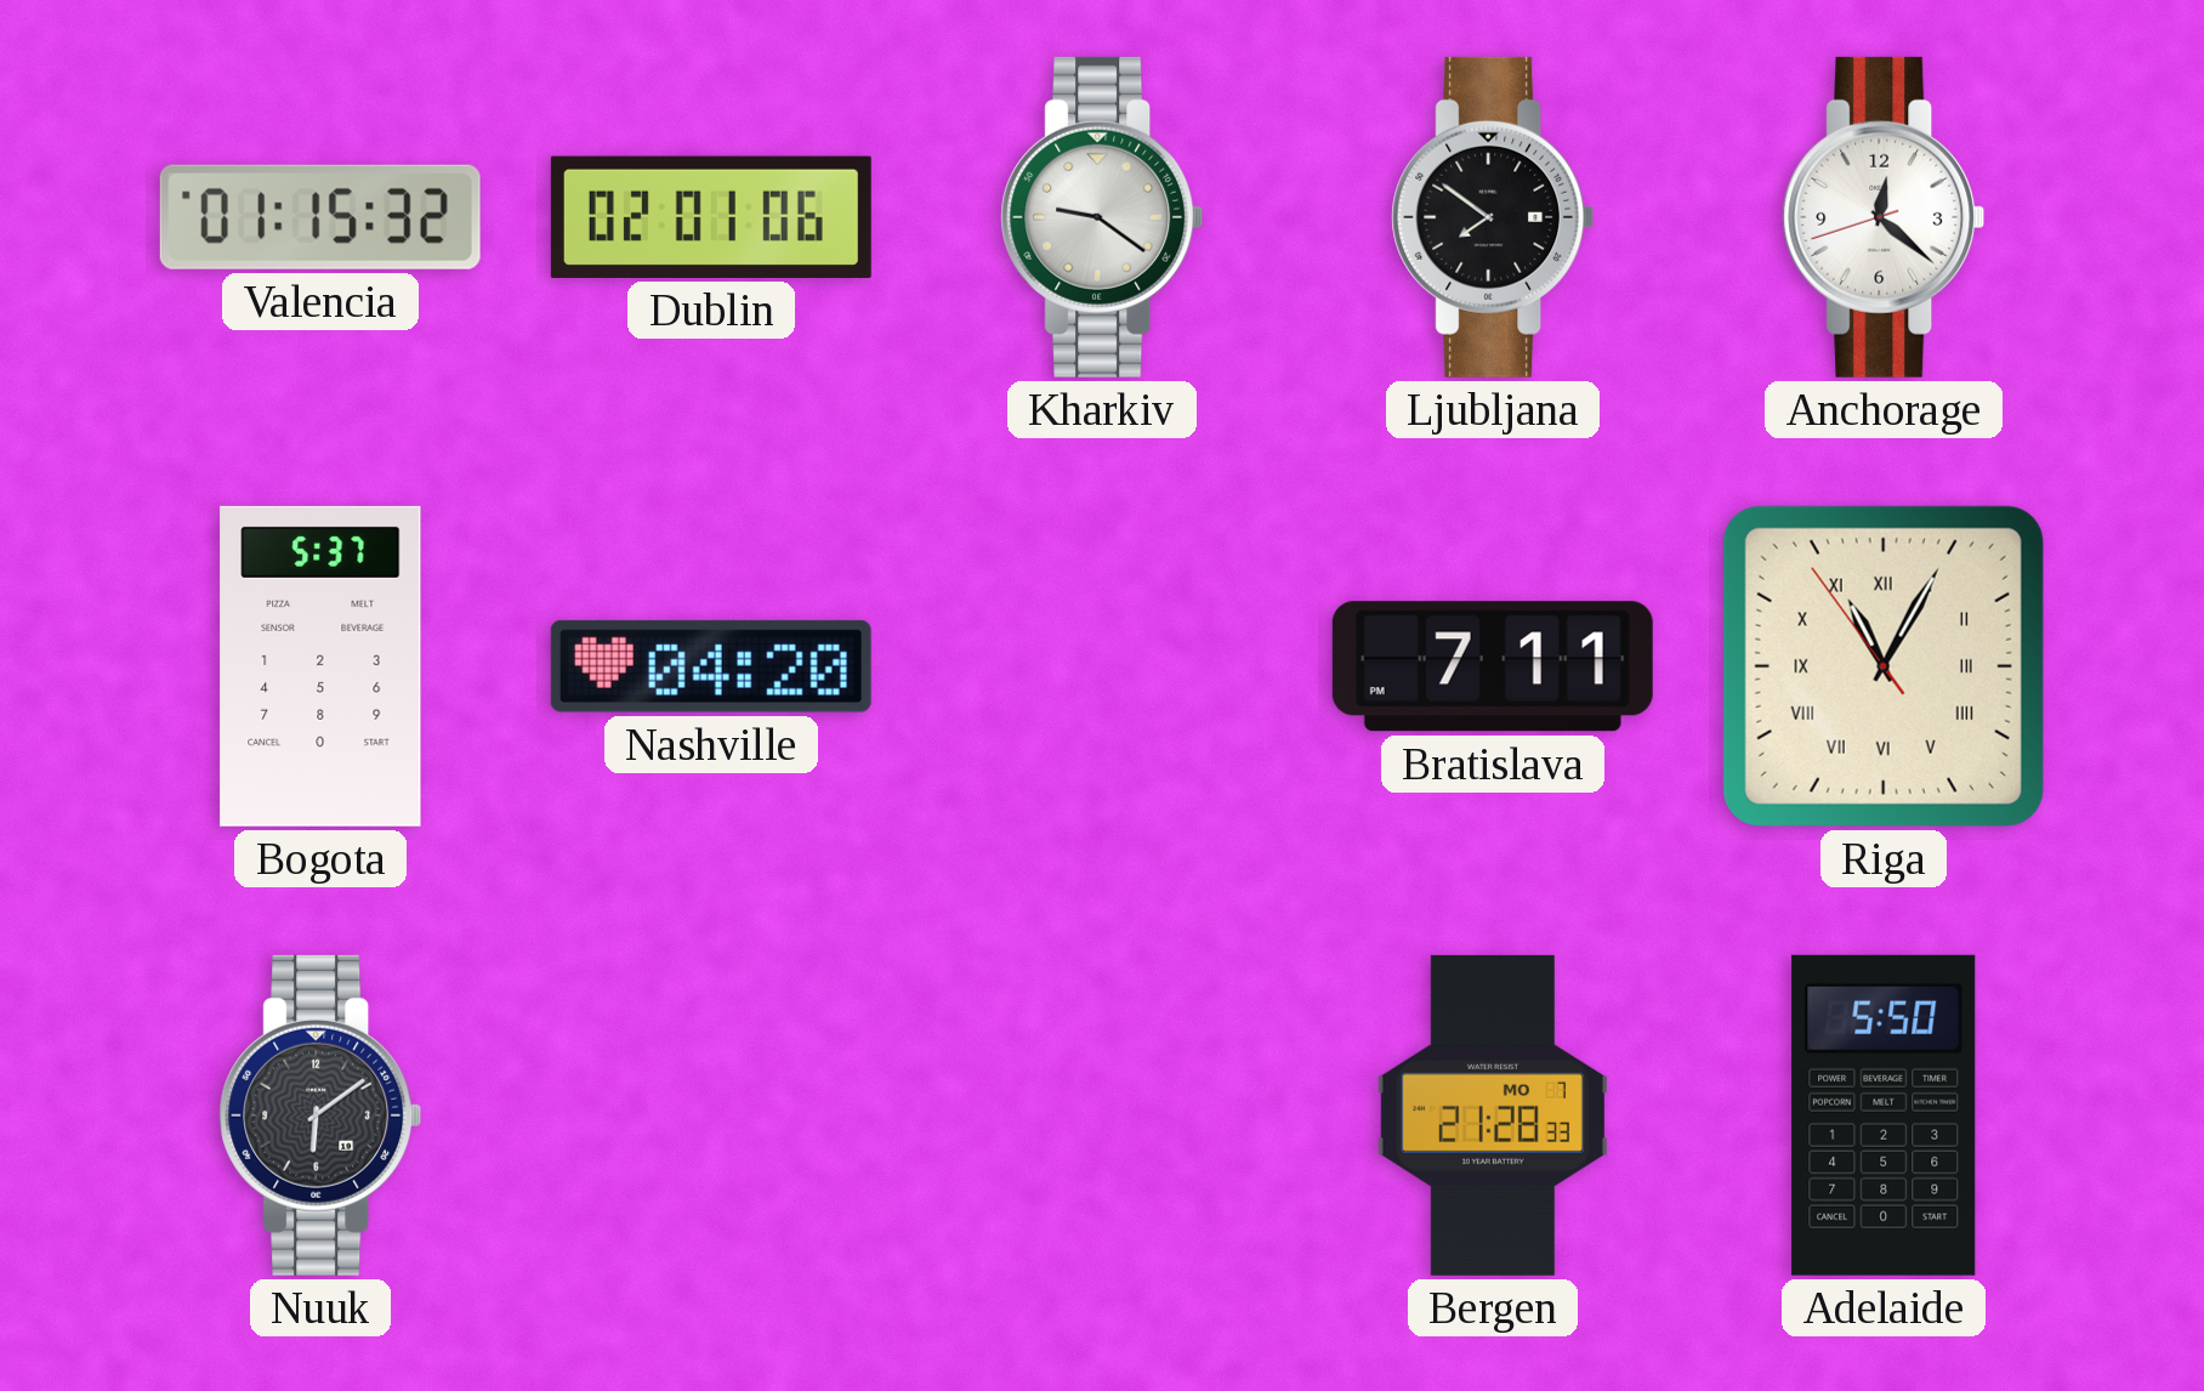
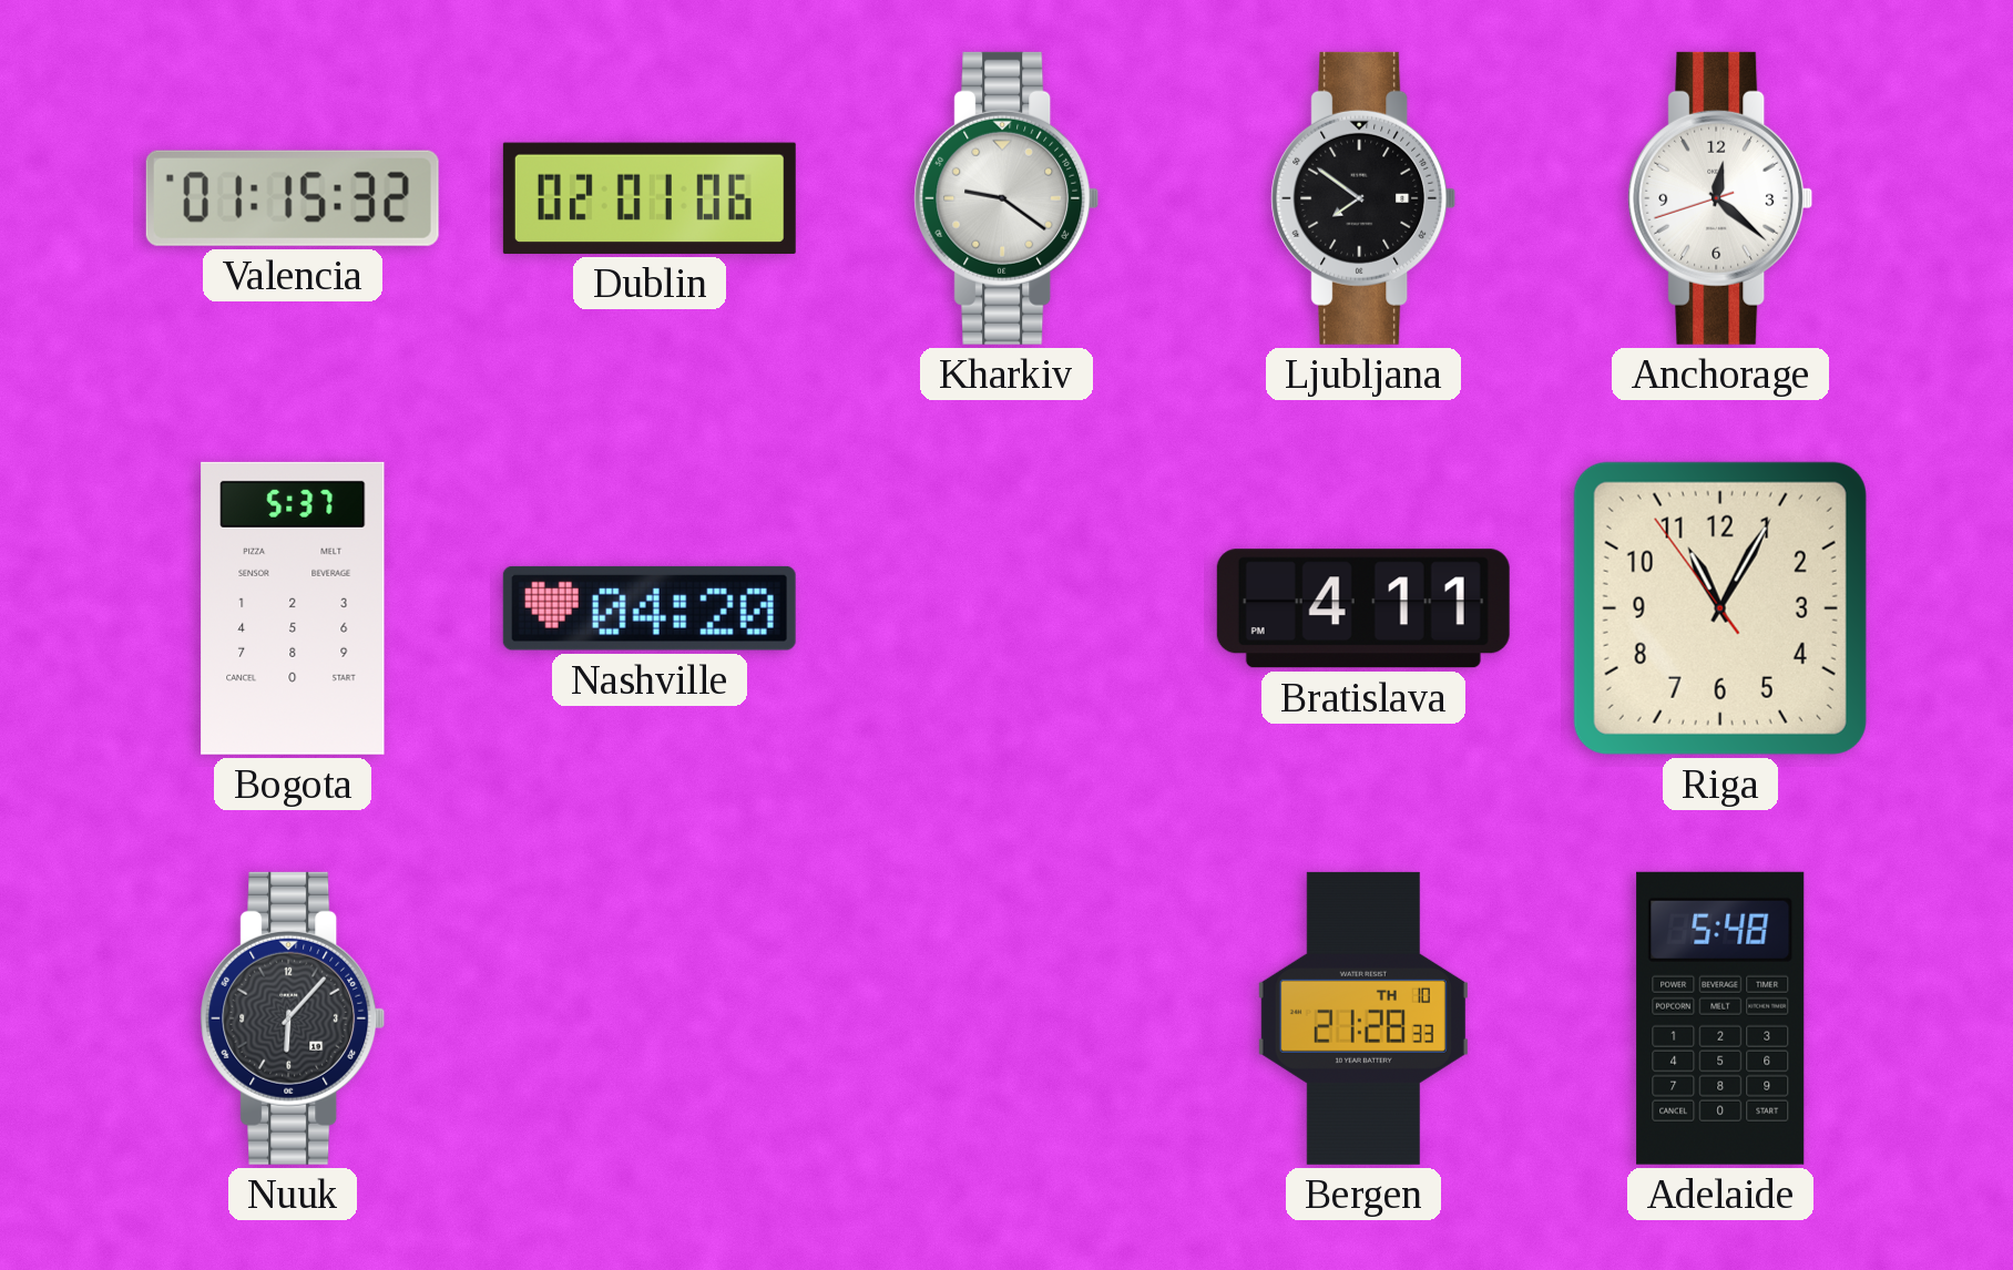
Bratislava: 7:11 -> 4:11
Riga numerals: Roman -> Arabic
Nuuk: 6:09 -> 6:07
Bergen date: MO 7 -> TH 10
Adelaide: 5:50 -> 5:48
